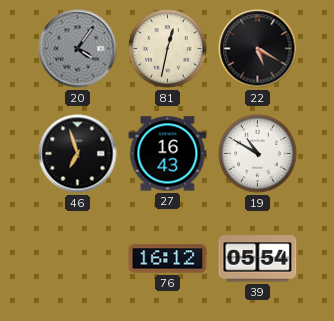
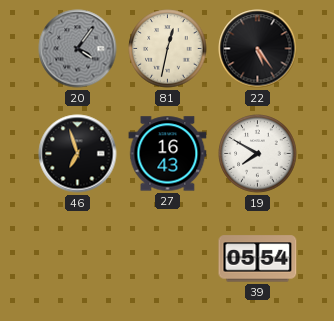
22: 5:20 -> 5:24
19: 10:50 -> 7:50
76: 16:12 -> none
